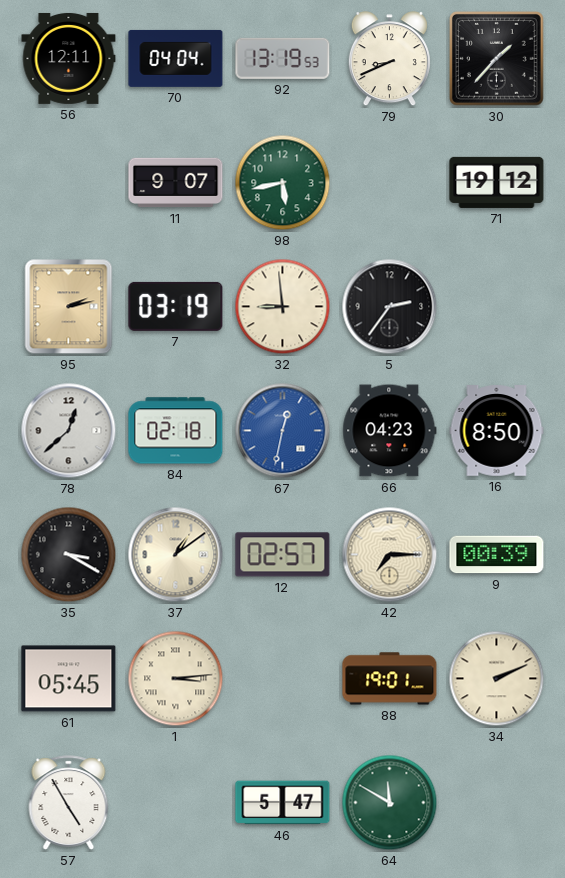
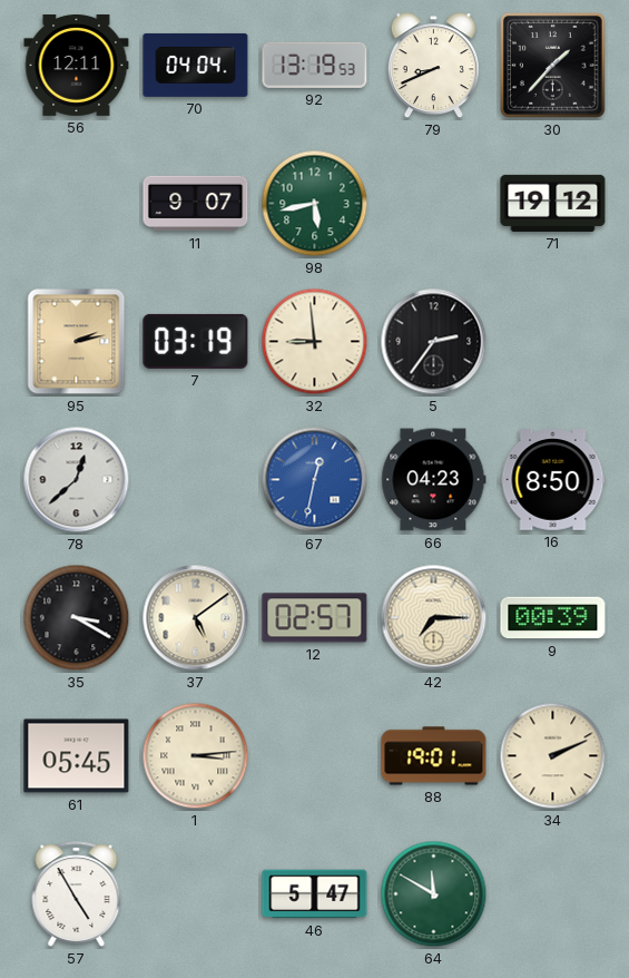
84: 02:18 -> none
37: 1:09 -> 5:09
